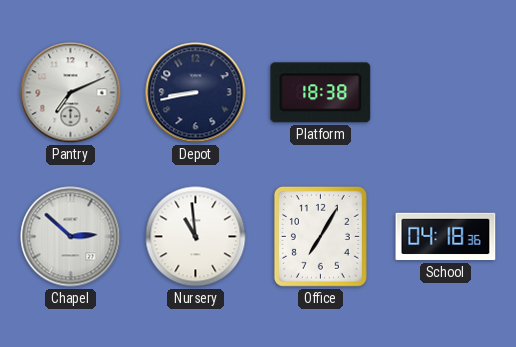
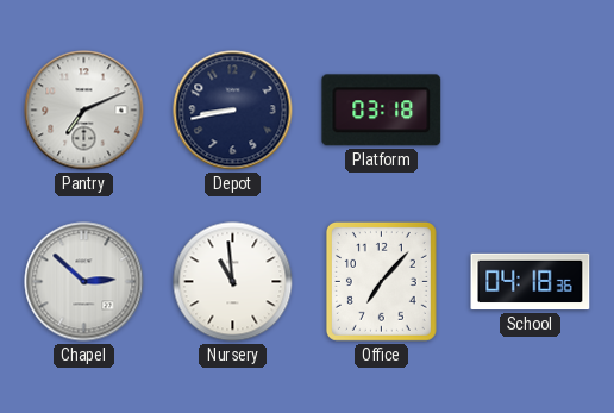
Platform: 18:38 -> 03:18
Office: 7:05 -> 7:07
